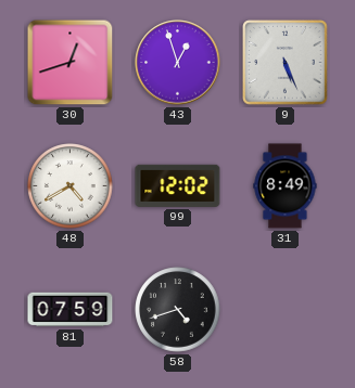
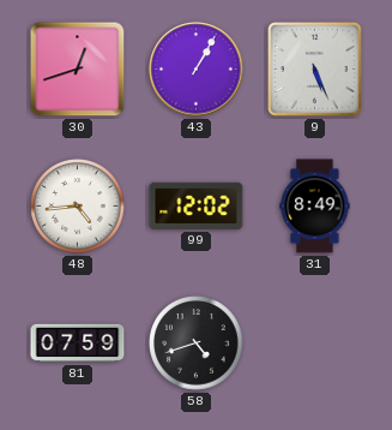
43: 12:57 -> 1:05
48: 4:40 -> 4:44
